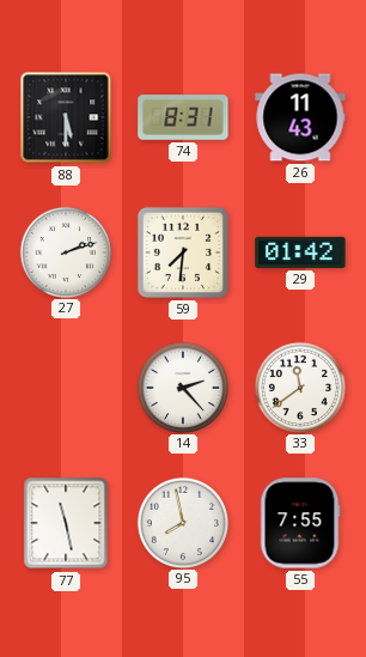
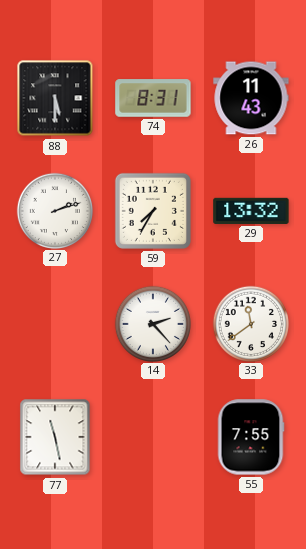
59: 7:31 -> 7:35
29: 01:42 -> 13:32
95: 7:58 -> none
